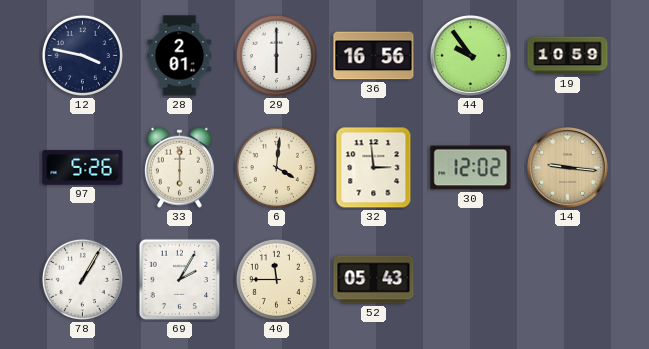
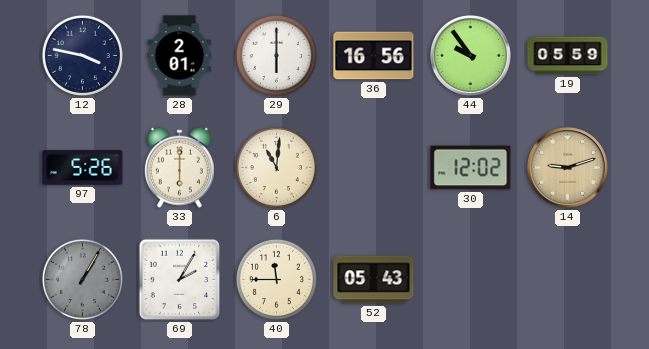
19: 10:59 -> 05:59
6: 4:01 -> 11:01
32: 2:59 -> none
14: 9:16 -> 9:12
78 dial: white -> grey
